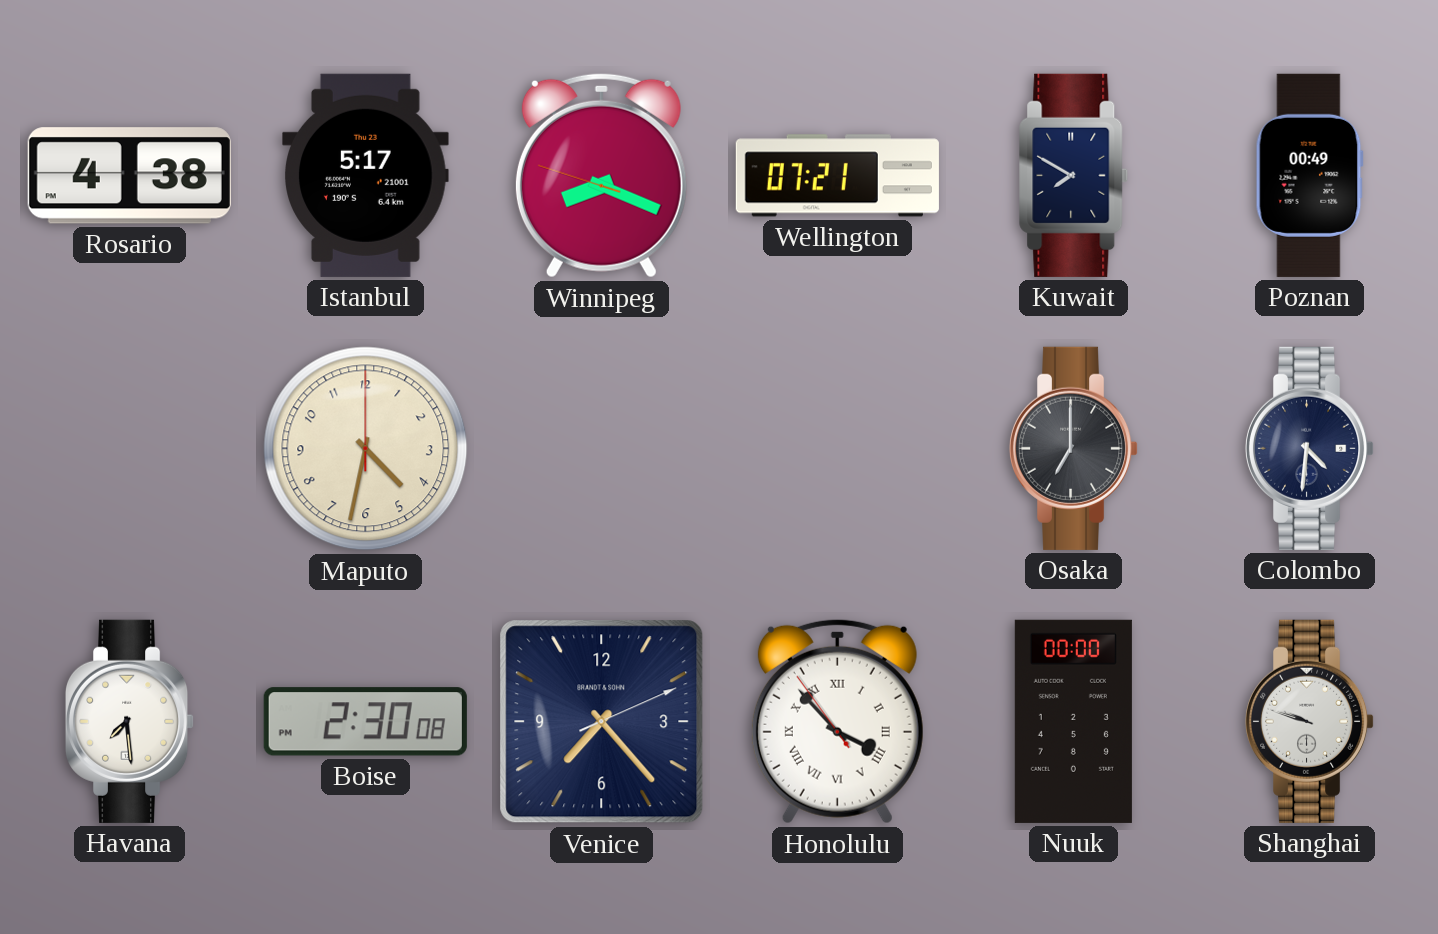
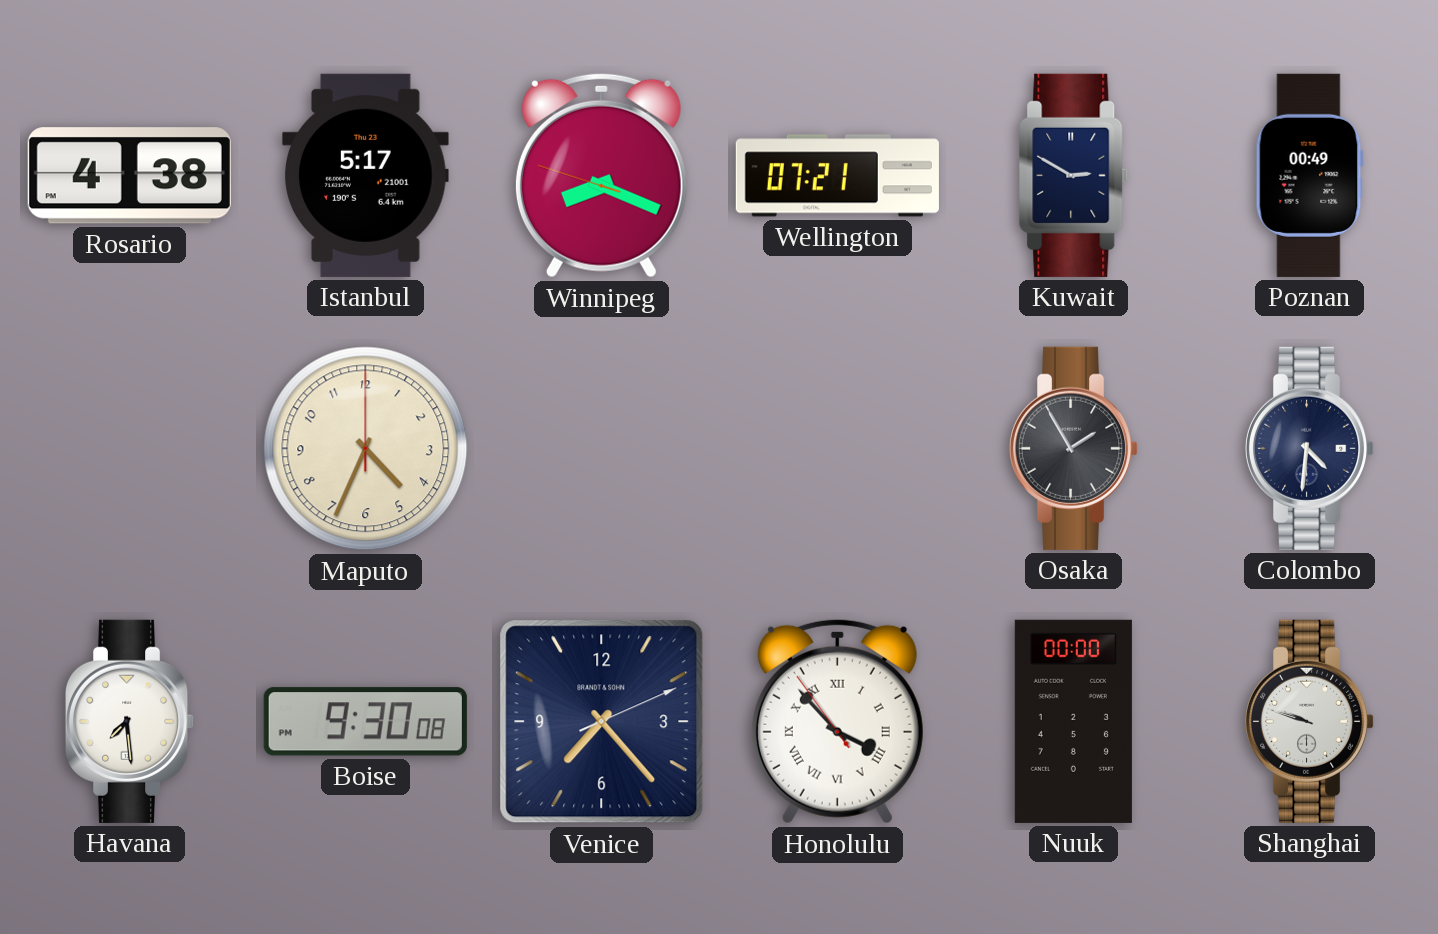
Kuwait: 7:50 -> 2:50
Maputo: 4:32 -> 4:34
Osaka: 7:00 -> 1:55
Boise: 2:30 -> 9:30
